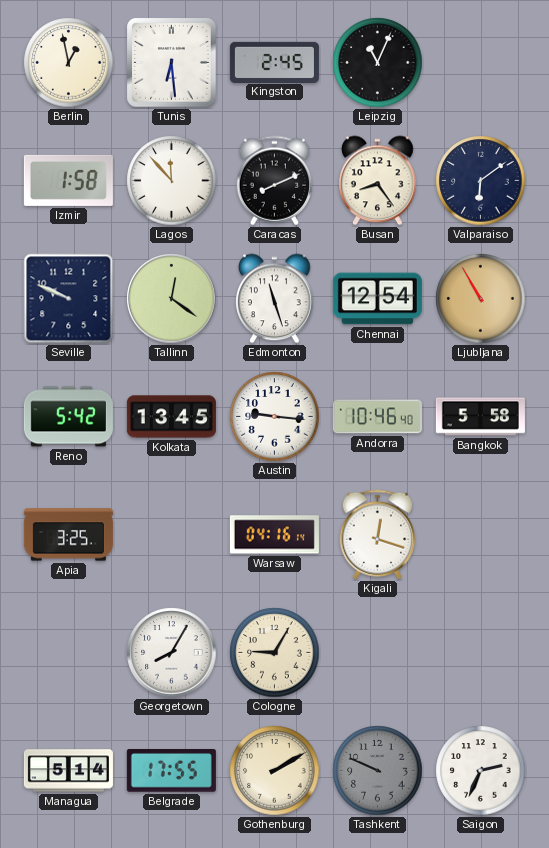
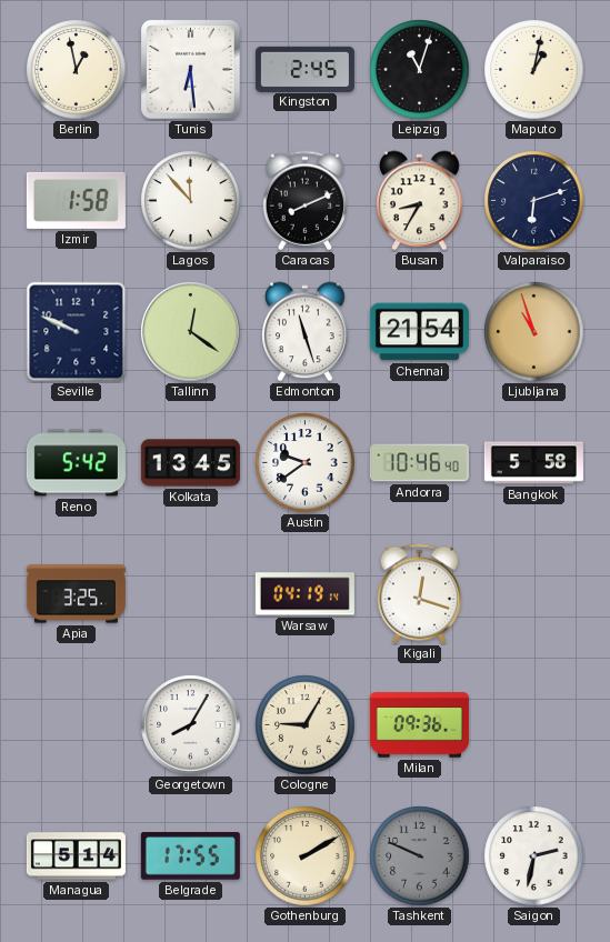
Leipzig: 11:04 -> 11:03
Maputo: none -> 1:02
Busan: 8:24 -> 8:35
Valparaiso: 6:09 -> 6:12
Chennai: 12:54 -> 21:54
Ljubljana: 10:55 -> 10:57
Austin: 9:16 -> 9:39
Warsaw: 04:16 -> 04:19
Milan: none -> 09:36
Saigon: 2:34 -> 2:32
